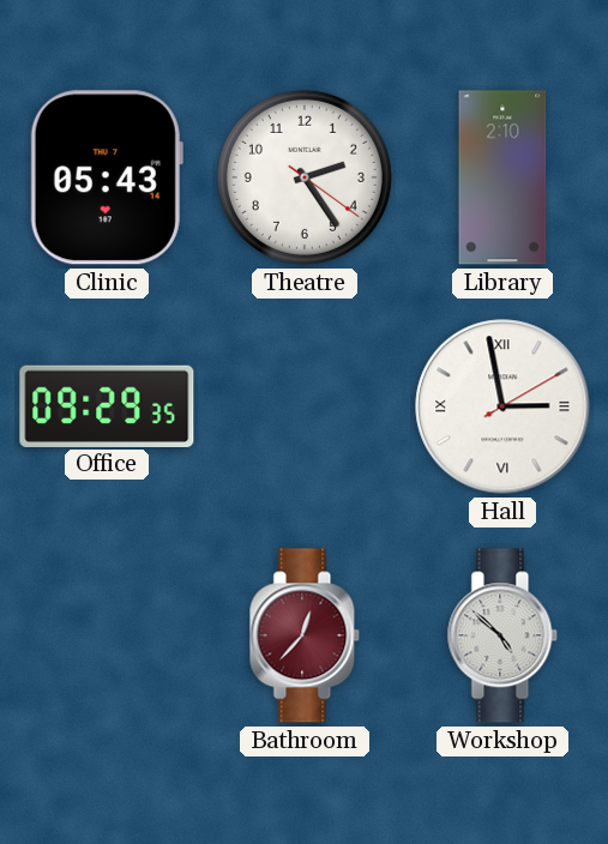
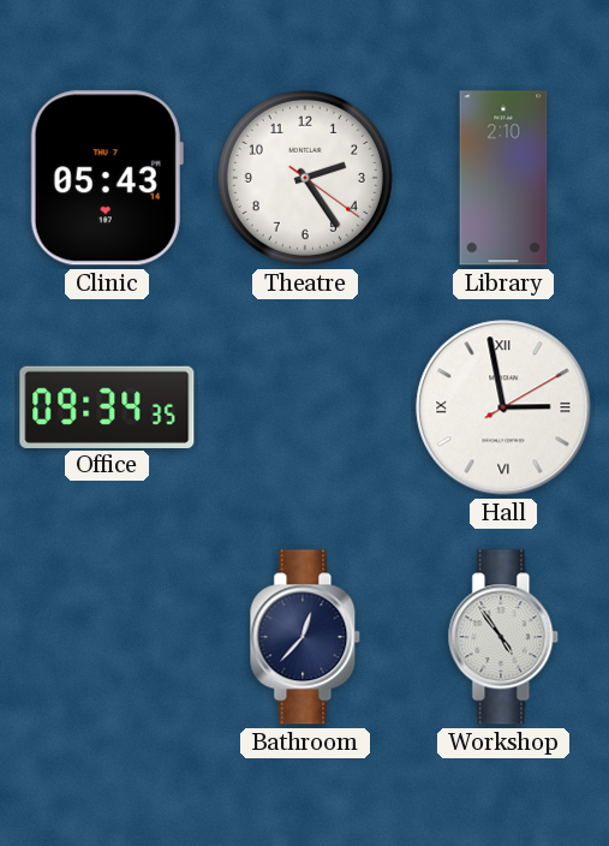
Office: 09:29 -> 09:34
Bathroom dial: burgundy -> navy
Workshop: 4:52 -> 4:54
